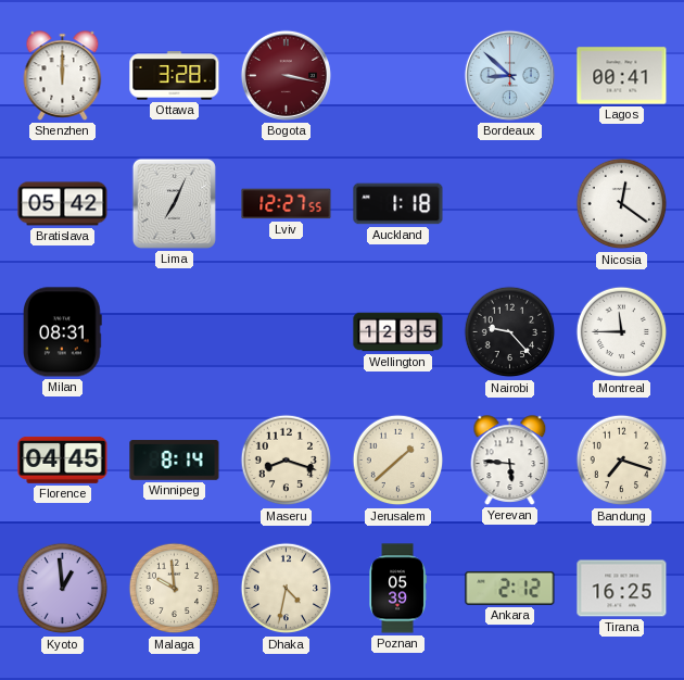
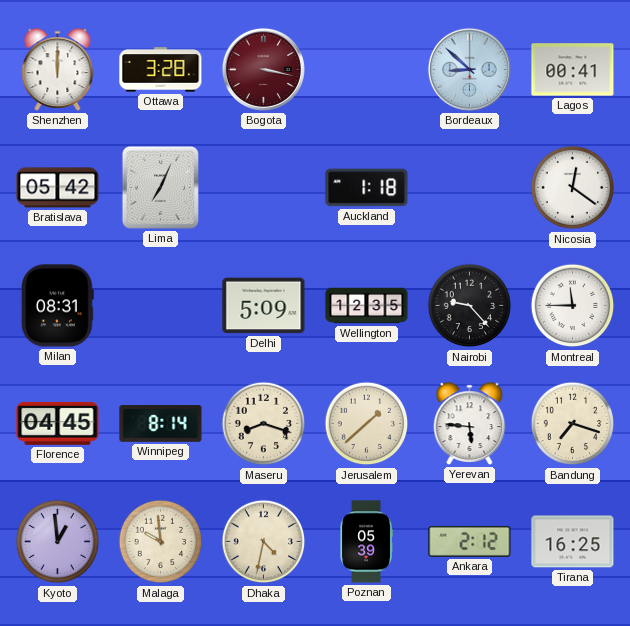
Lviv: 12:27 -> none
Delhi: none -> 5:09
